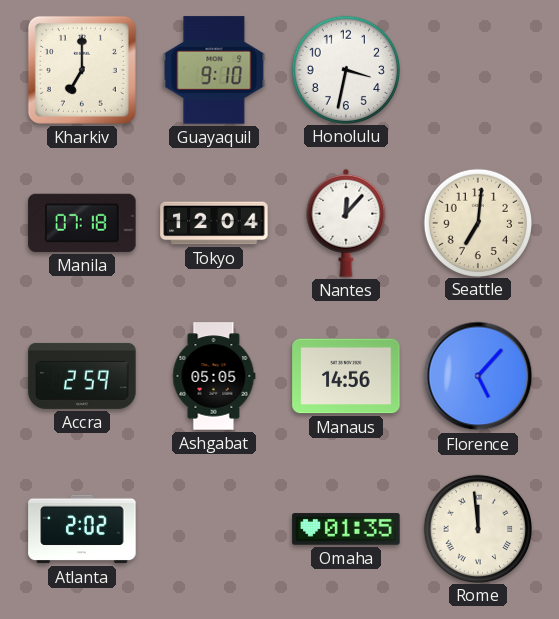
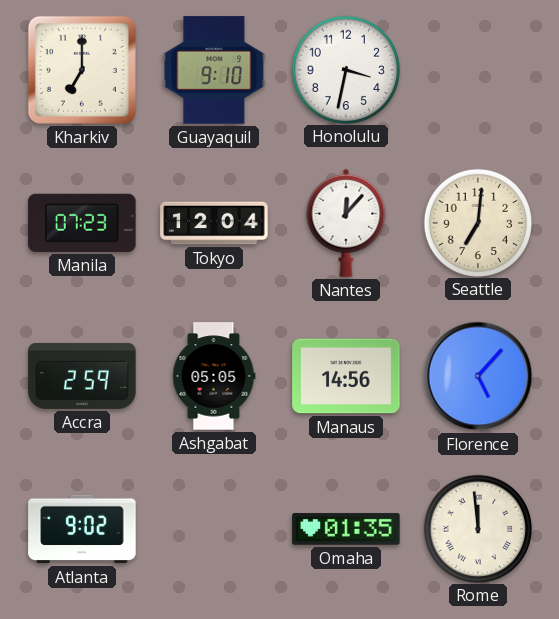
Manila: 07:18 -> 07:23
Atlanta: 2:02 -> 9:02
